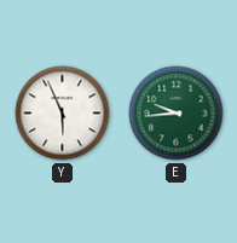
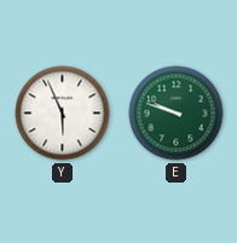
E: 9:44 -> 9:48
